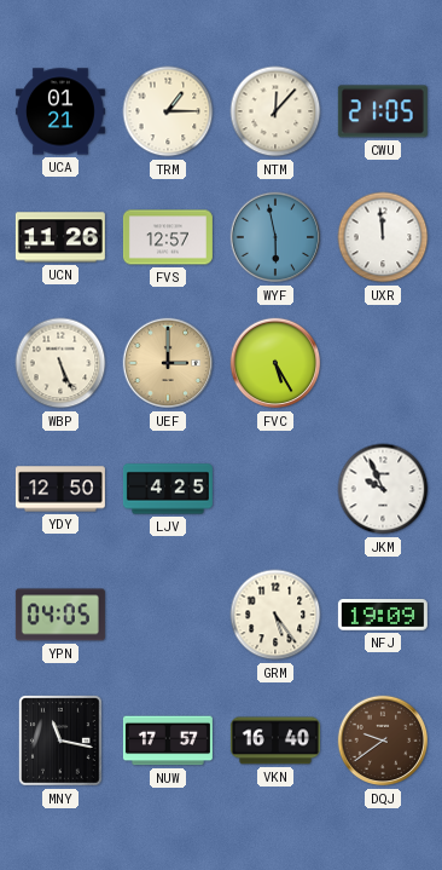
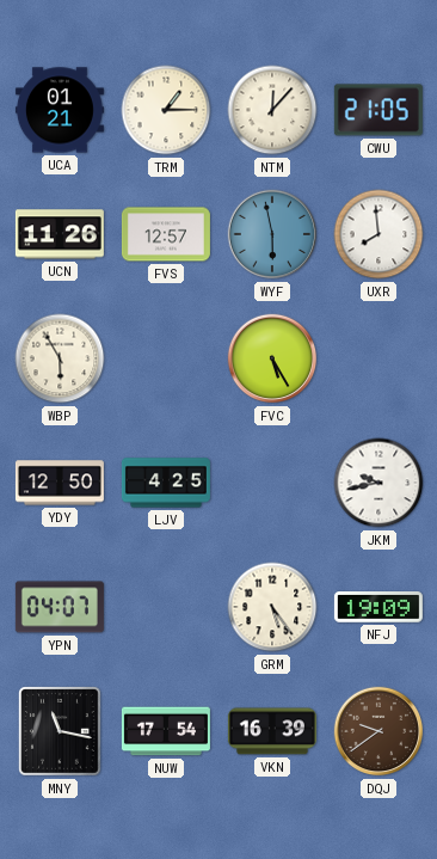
UXR: 11:59 -> 7:59
WBP: 5:26 -> 5:55
UEF: 3:00 -> none
JKM: 9:56 -> 9:43
YPN: 04:05 -> 04:07
NUW: 17:57 -> 17:54
VKN: 16:40 -> 16:39
